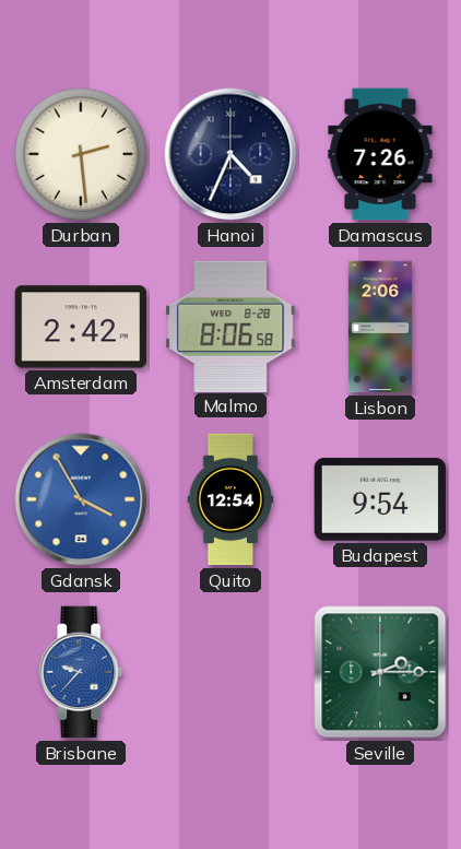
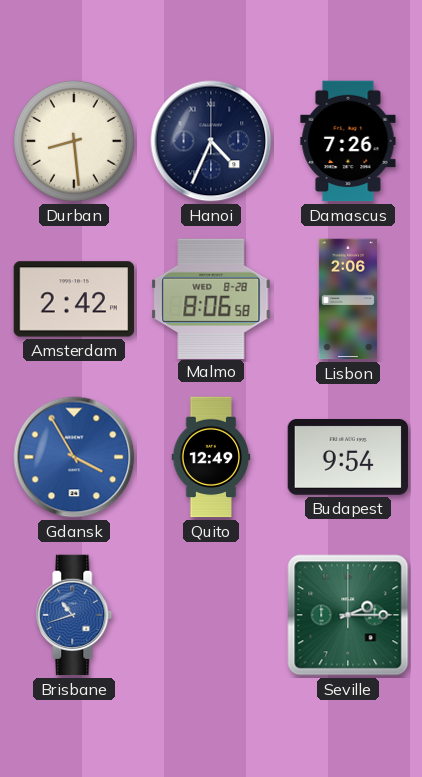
Durban: 2:29 -> 8:29
Quito: 12:54 -> 12:49
Brisbane: 9:37 -> 10:42
